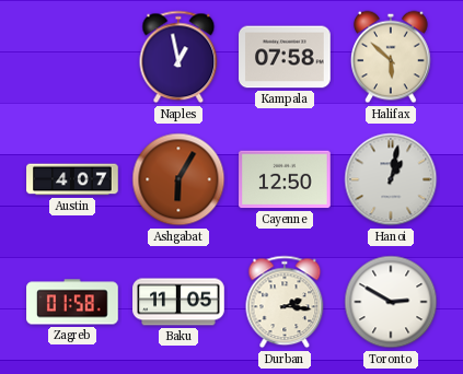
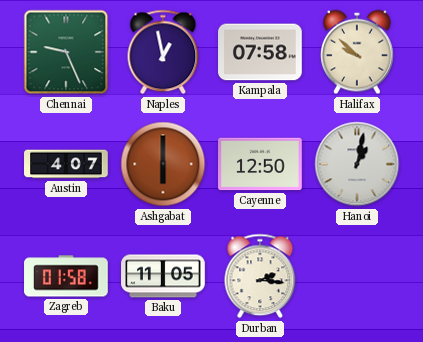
Chennai: none -> 9:26
Halifax: 5:52 -> 9:52
Ashgabat: 6:05 -> 6:00
Toronto: 2:50 -> none
